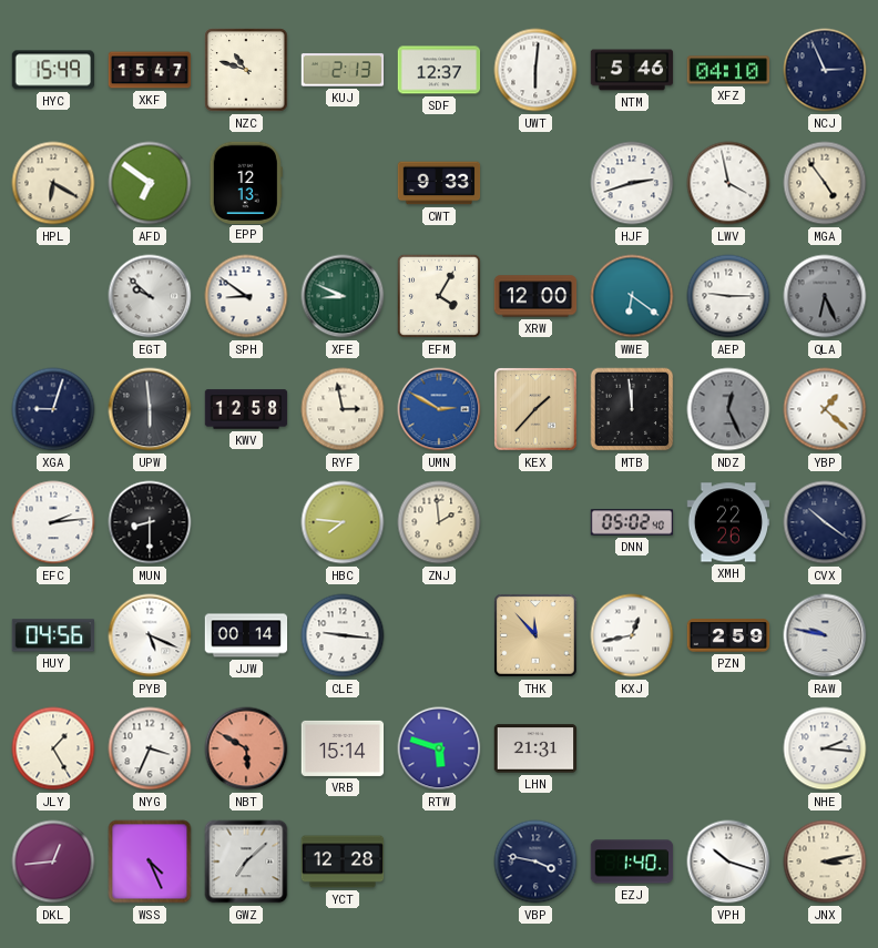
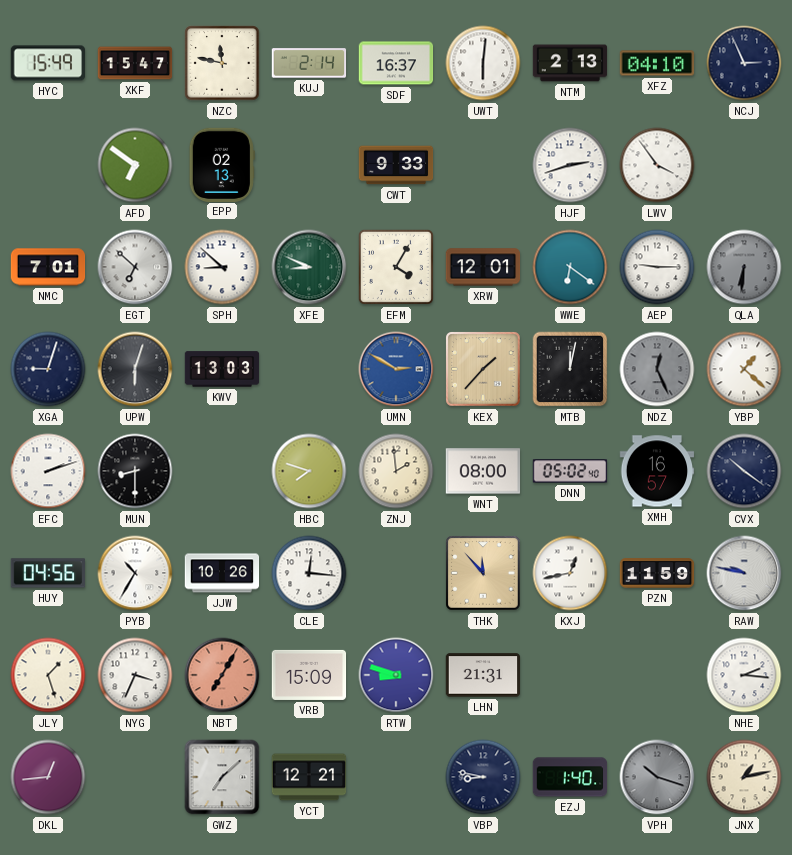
NZC: 10:48 -> 11:47
KUJ: 2:13 -> 2:14
SDF: 12:37 -> 16:37
NTM: 5:46 -> 2:13
HPL: 6:20 -> none
EPP: 12:13 -> 02:13
LWV: 3:58 -> 3:54
MGA: 4:54 -> none
NMC: none -> 7:01
EGT: 9:52 -> 6:52
SPH: 8:51 -> 8:52
XRW: 12:00 -> 12:01
QLA: 6:26 -> 6:31
UPW: 5:59 -> 6:03
KWV: 12:58 -> 13:03
RYF: 2:58 -> none
MTB: 11:59 -> 12:02
EFC: 2:14 -> 2:12
HBC: 7:46 -> 7:48
WNT: none -> 08:00
XMH: 22:26 -> 16:57
PYB: 5:19 -> 10:35
JJW: 00:14 -> 10:26
CLE: 9:16 -> 12:16
PZN: 2:59 -> 11:59
JLY: 1:25 -> 1:27
NBT: 5:50 -> 7:05
VRB: 15:14 -> 15:09
RTW: 5:48 -> 8:48
WSS: 4:26 -> none
YCT: 12:28 -> 12:21
VBP: 3:47 -> 8:47
VPH dial: white -> grey
JNX: 3:13 -> 1:13
